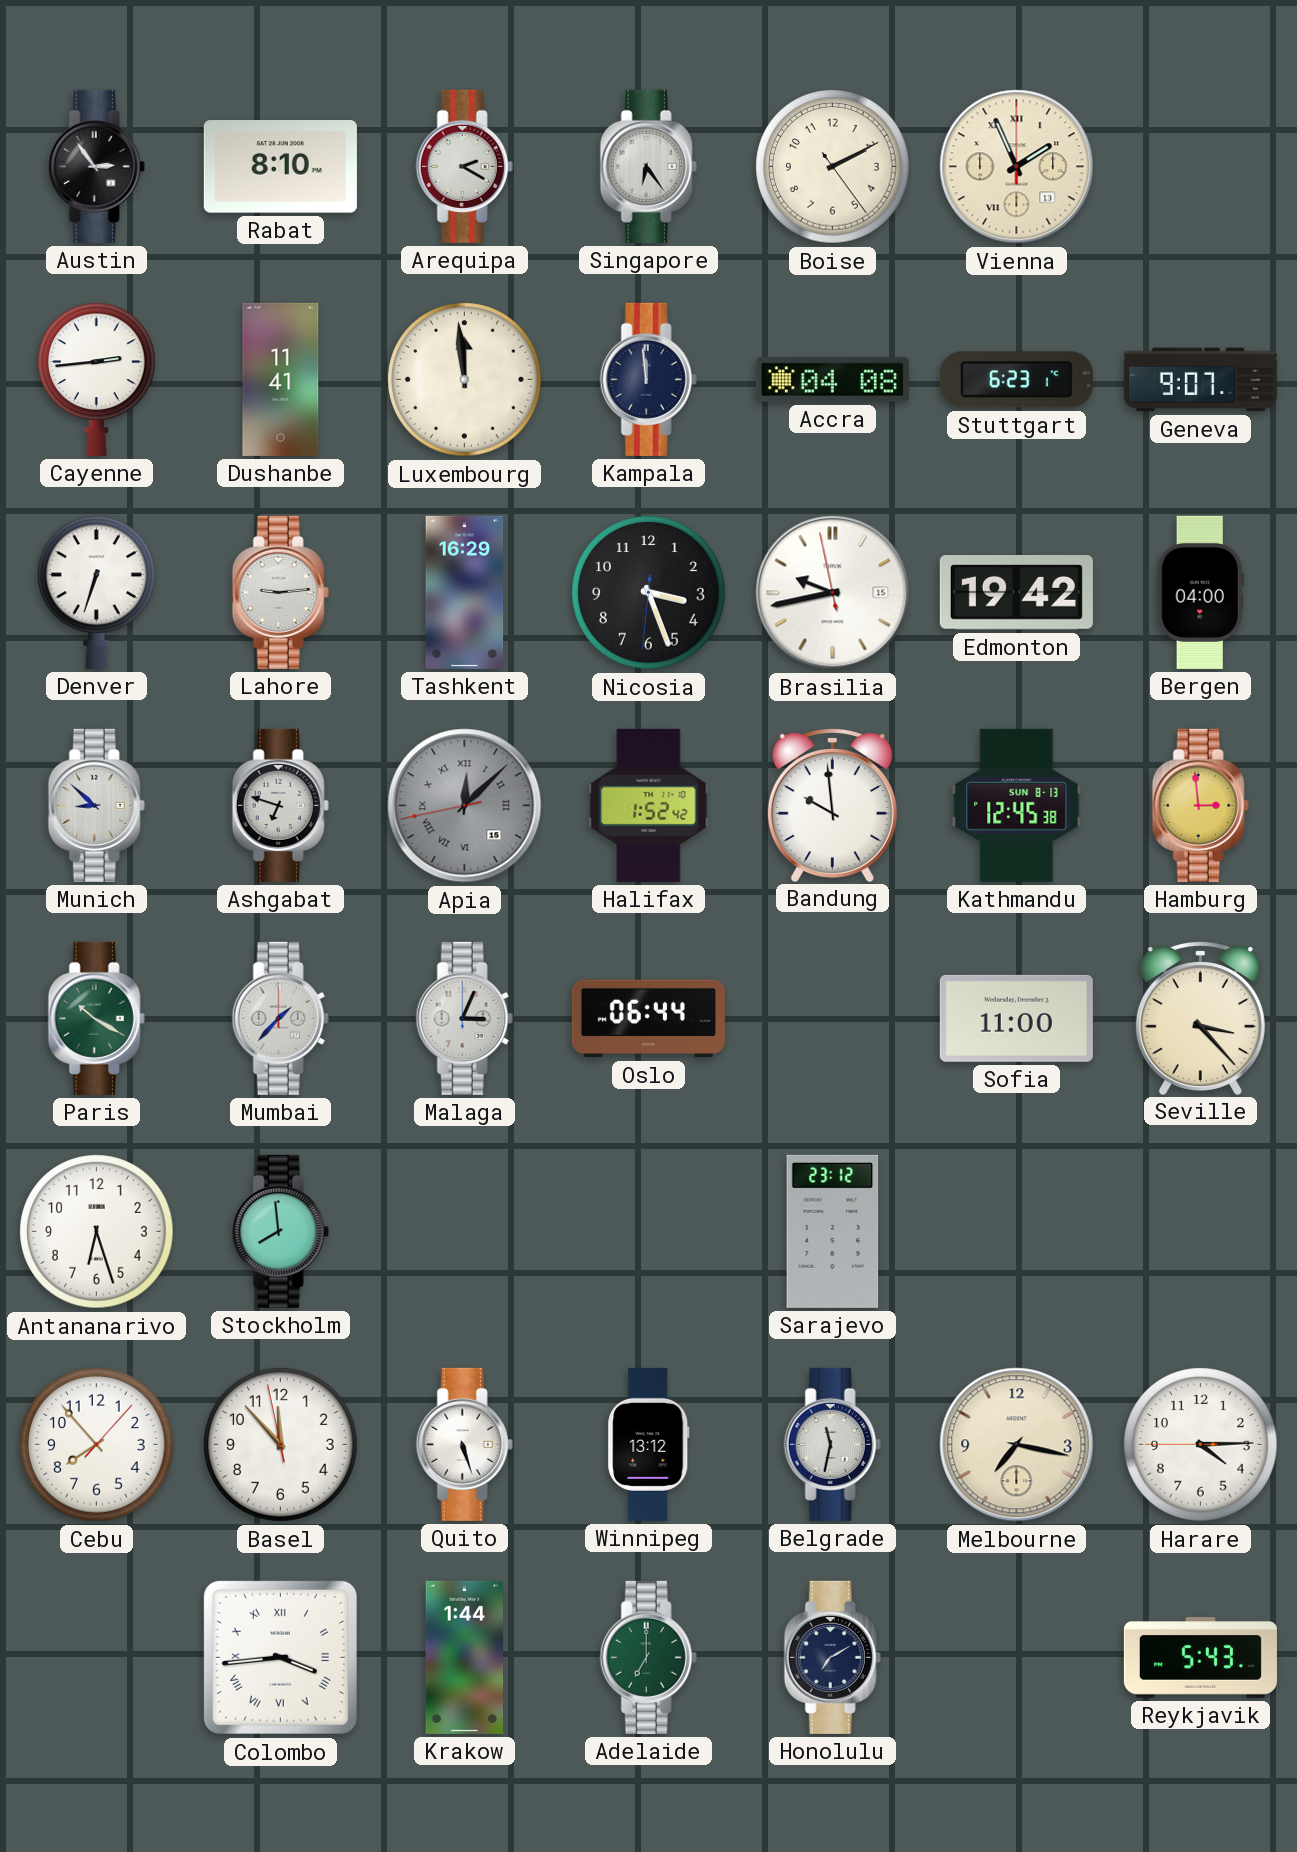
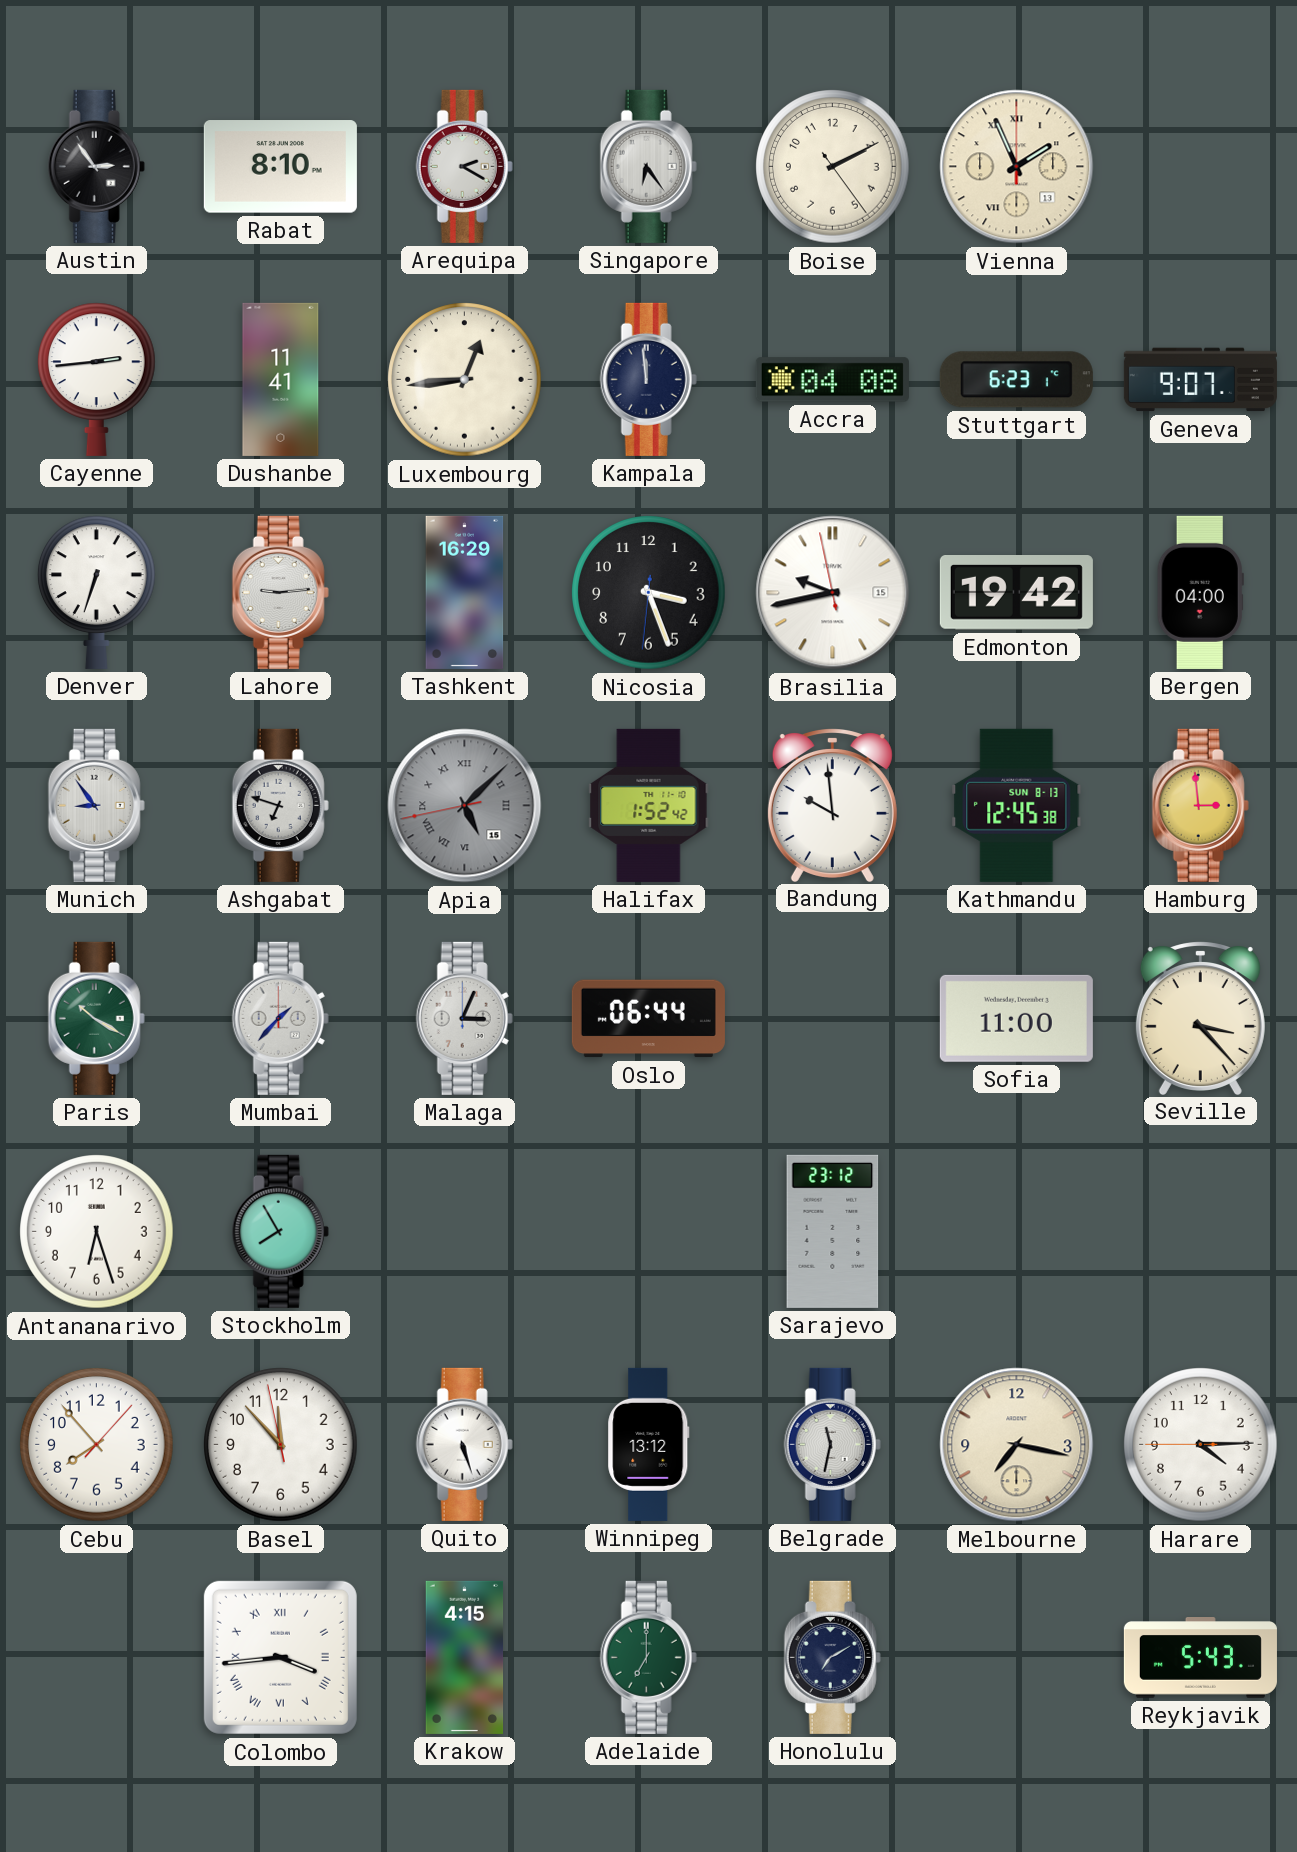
Luxembourg: 11:59 -> 12:44
Munich: 8:52 -> 8:54
Apia: 12:07 -> 5:07
Stockholm: 7:59 -> 7:55
Krakow: 1:44 -> 4:15
